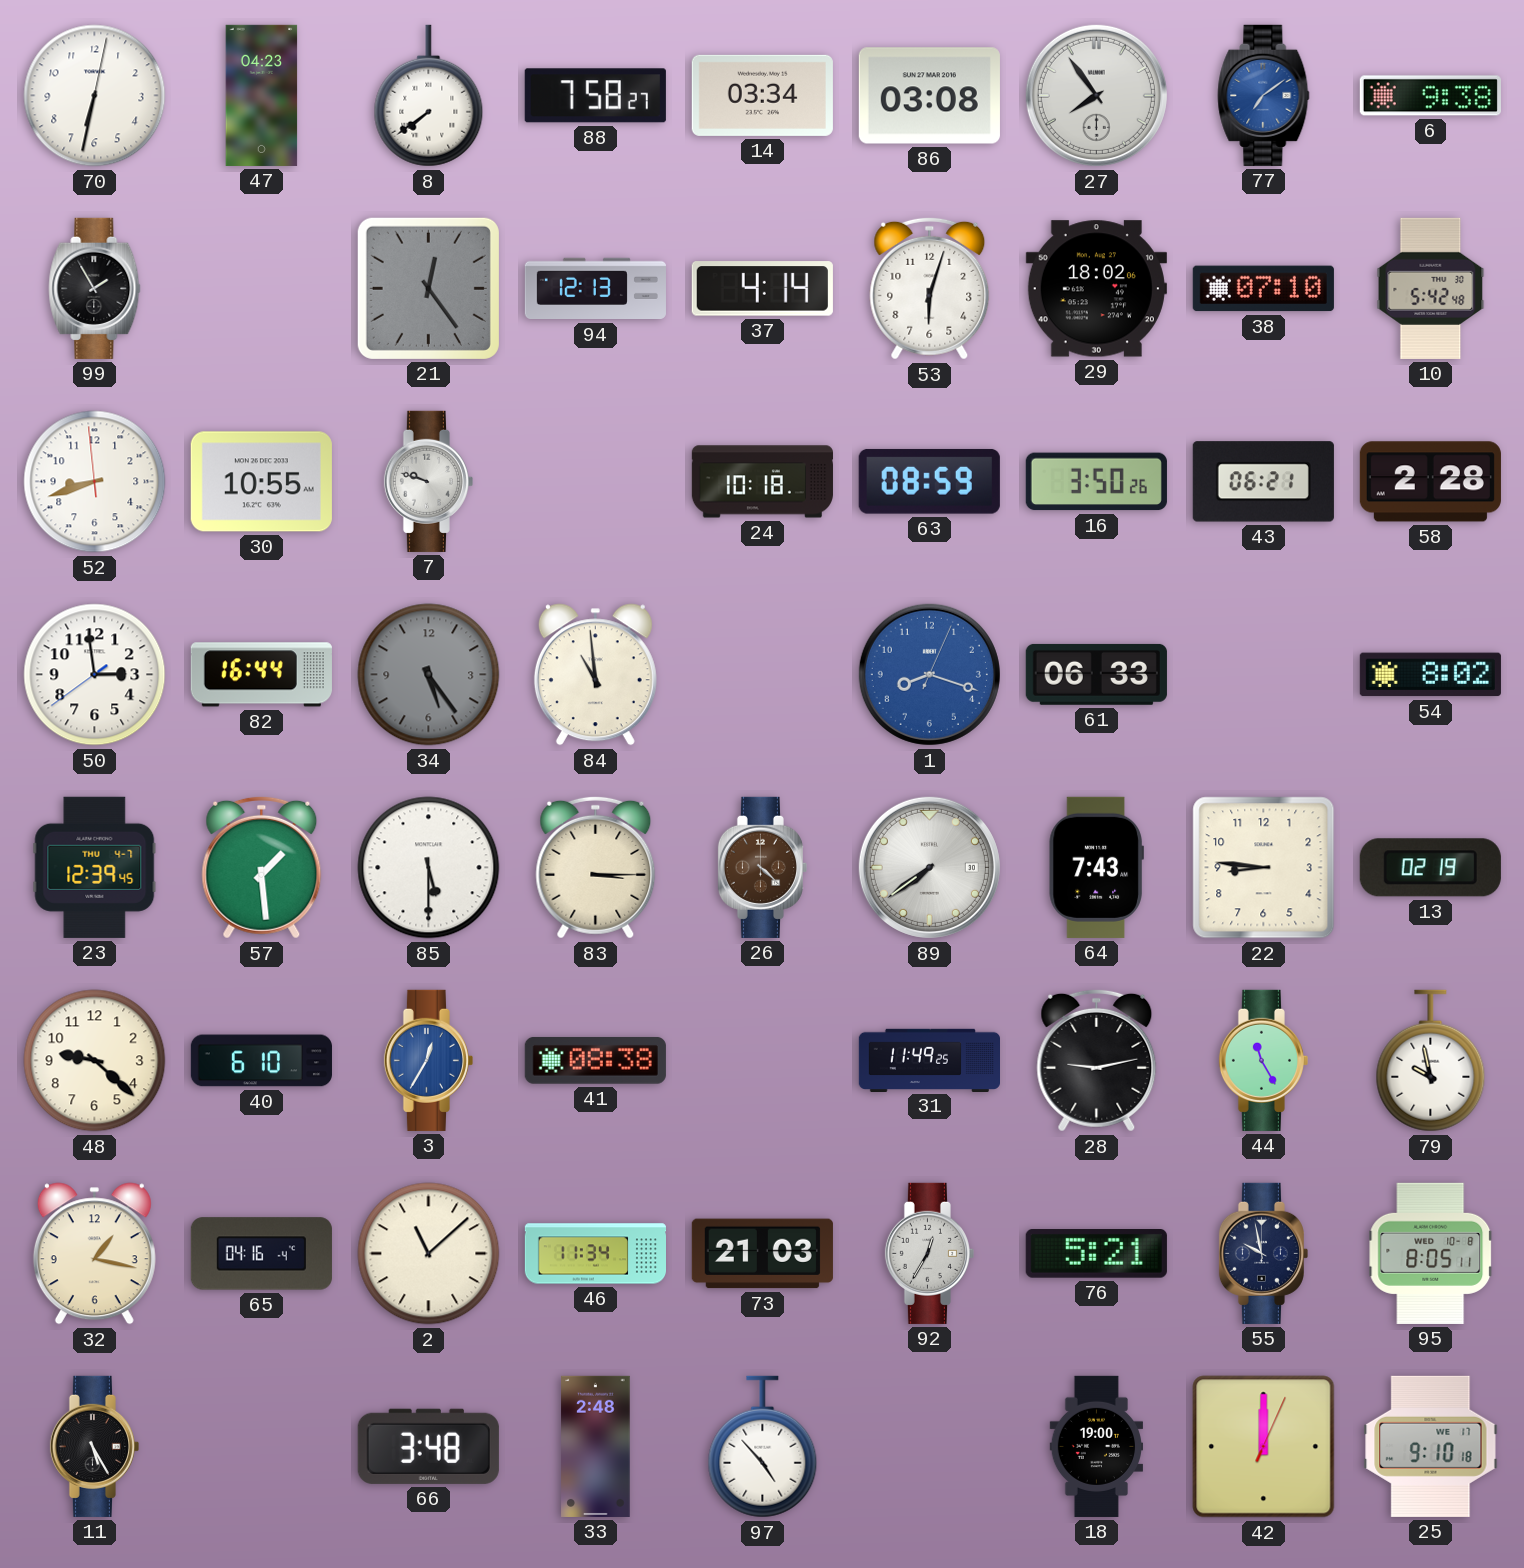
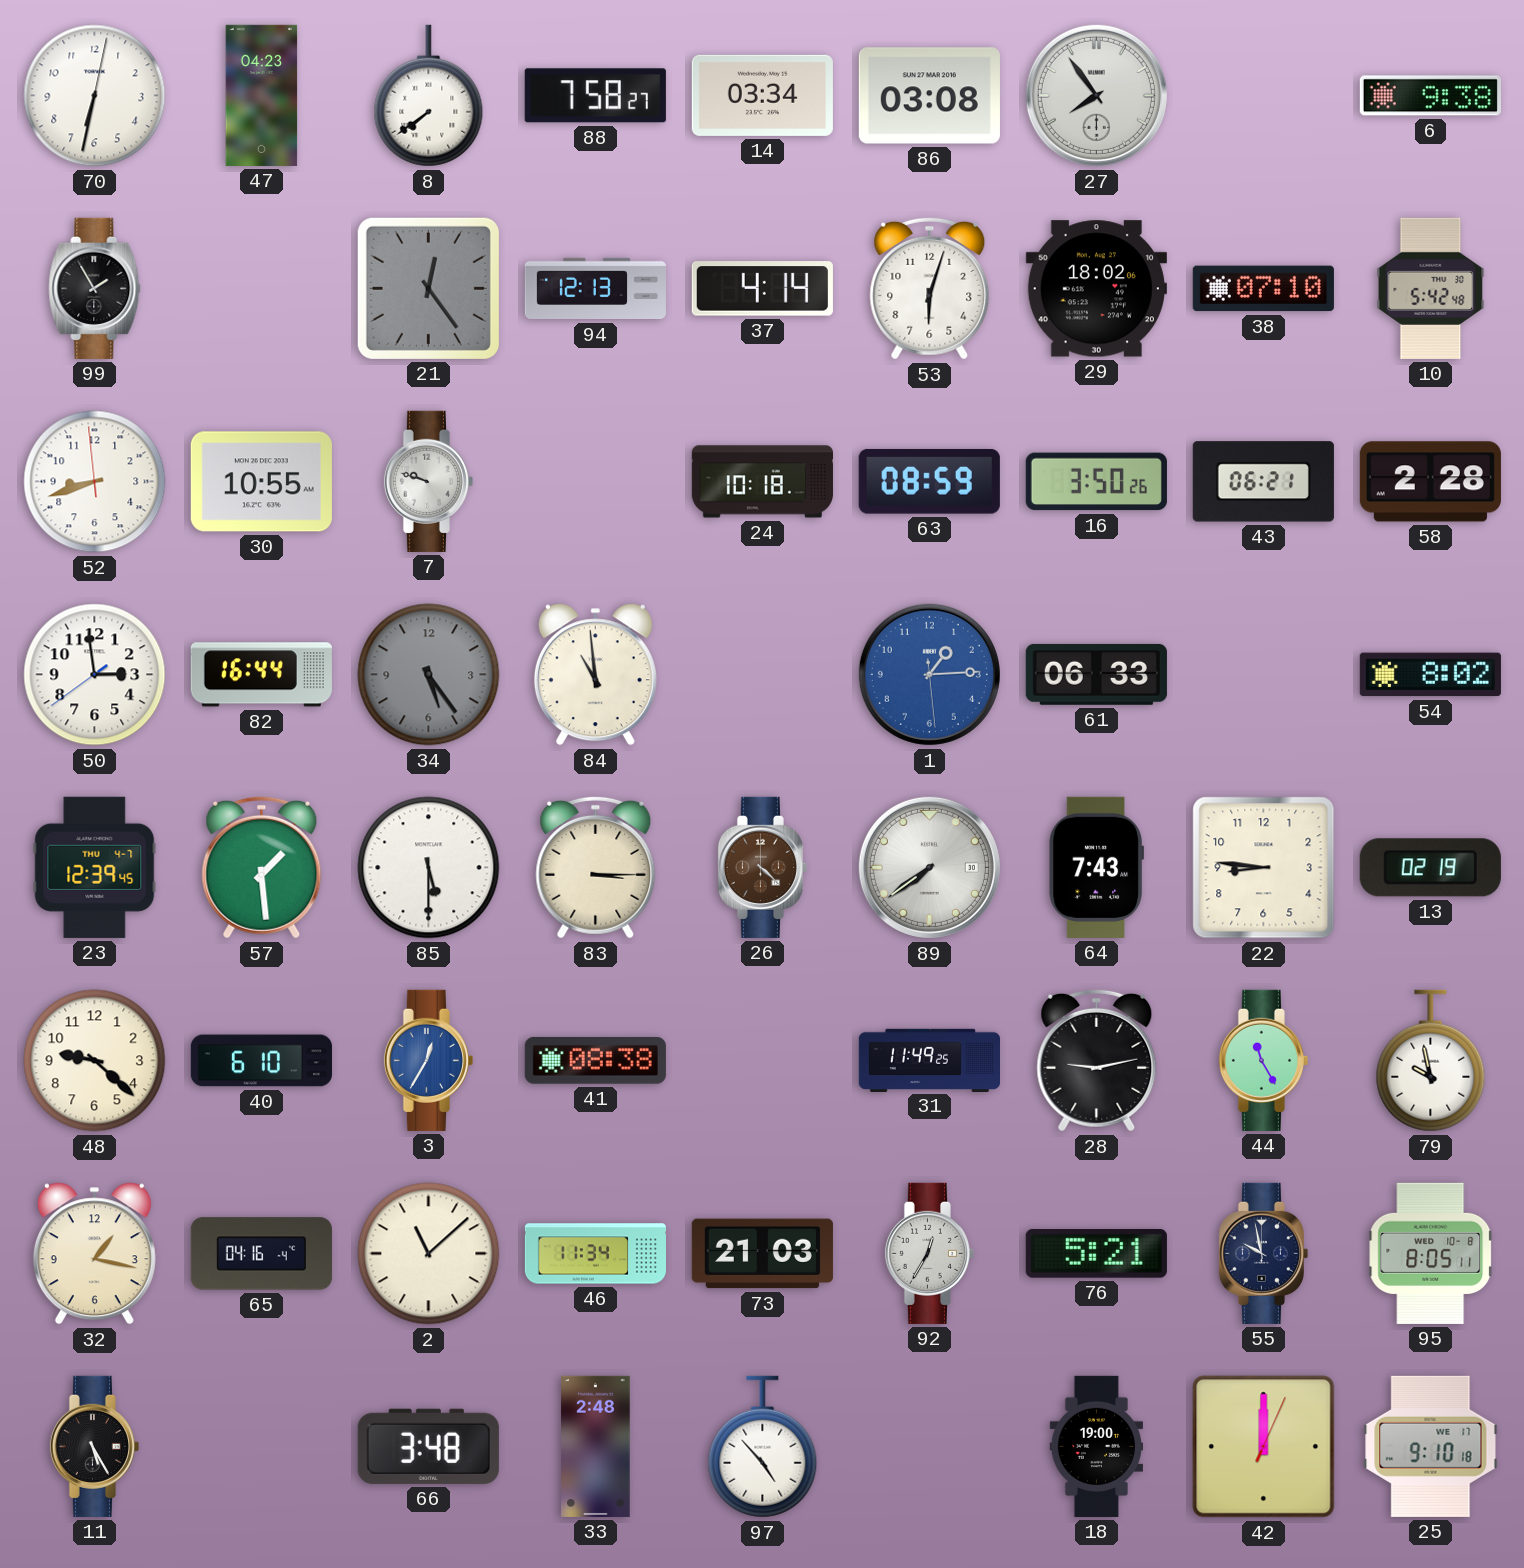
77: 7:09 -> none
1: 8:18 -> 1:14
